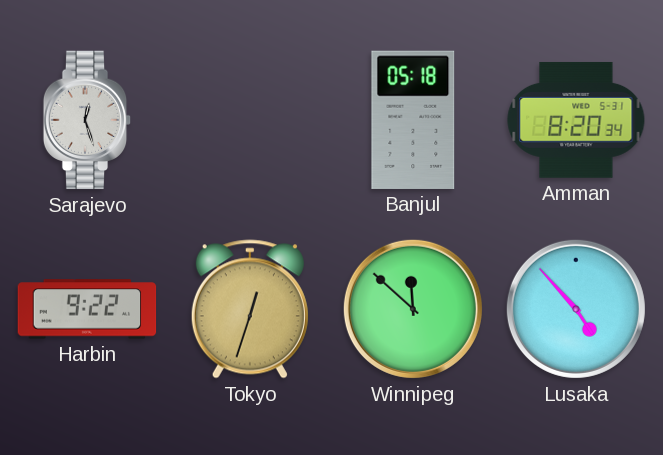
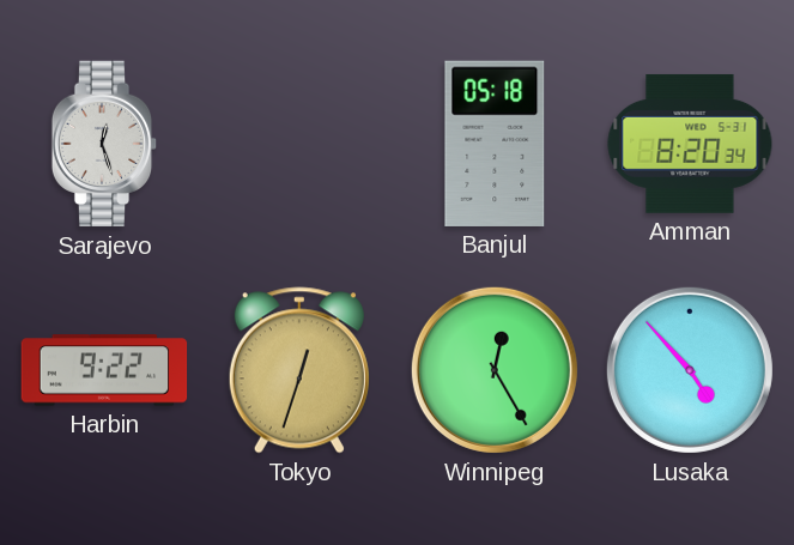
Winnipeg: 11:52 -> 12:25
